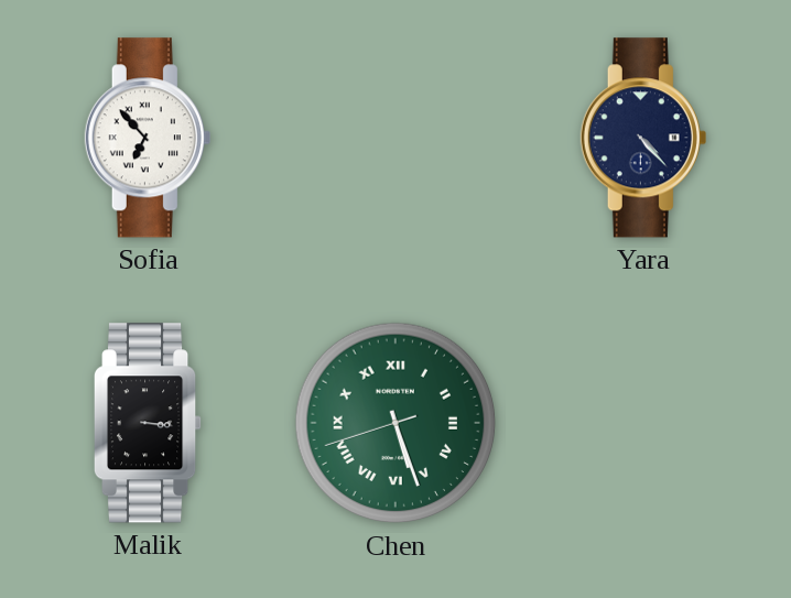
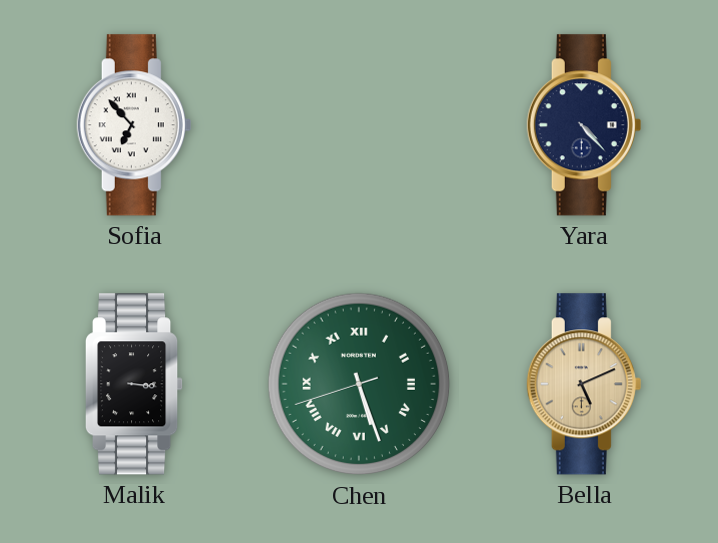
Bella: none -> 5:11
